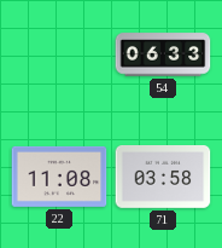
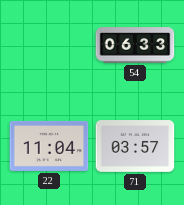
22: 11:08 -> 11:04
71: 03:58 -> 03:57
